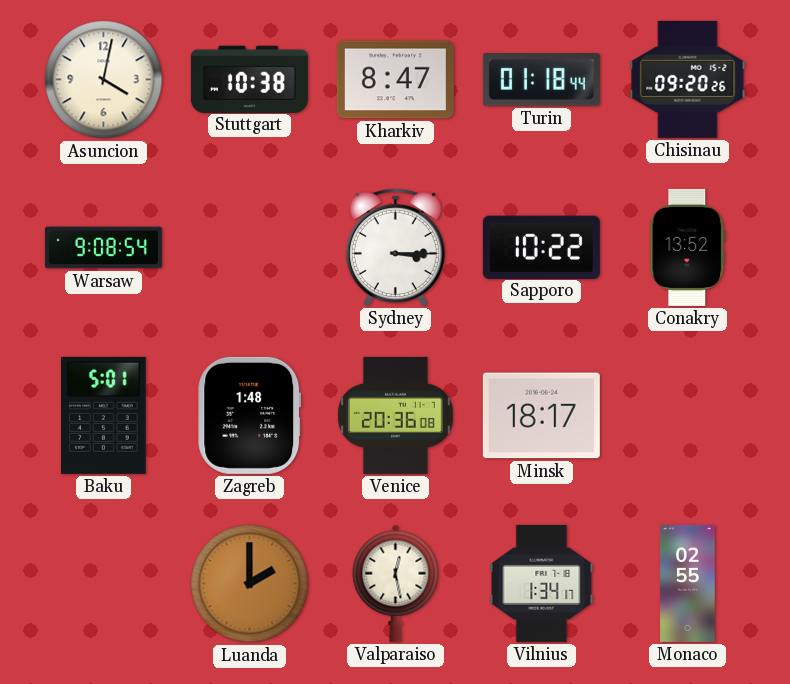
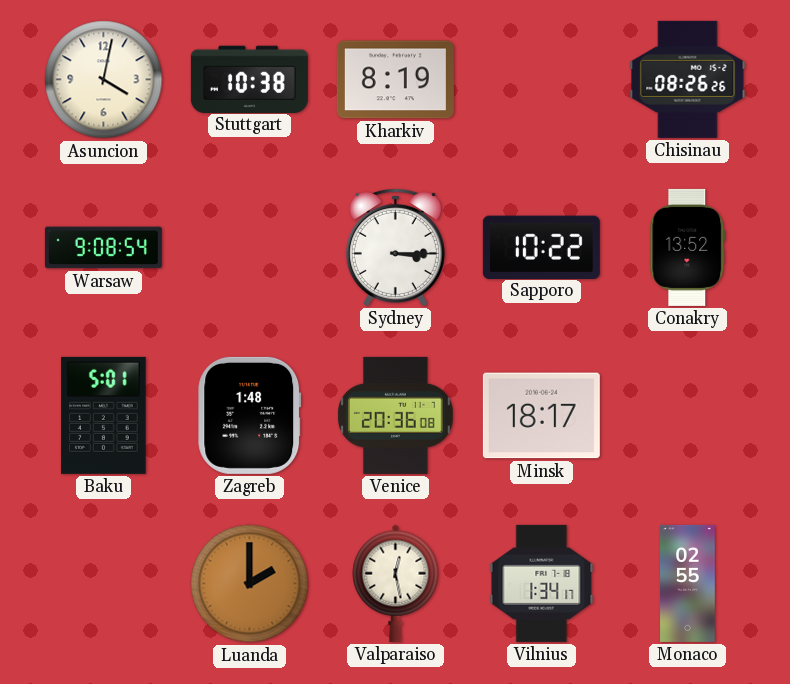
Kharkiv: 8:47 -> 8:19
Turin: 01:18 -> none
Chisinau: 09:20 -> 08:26
